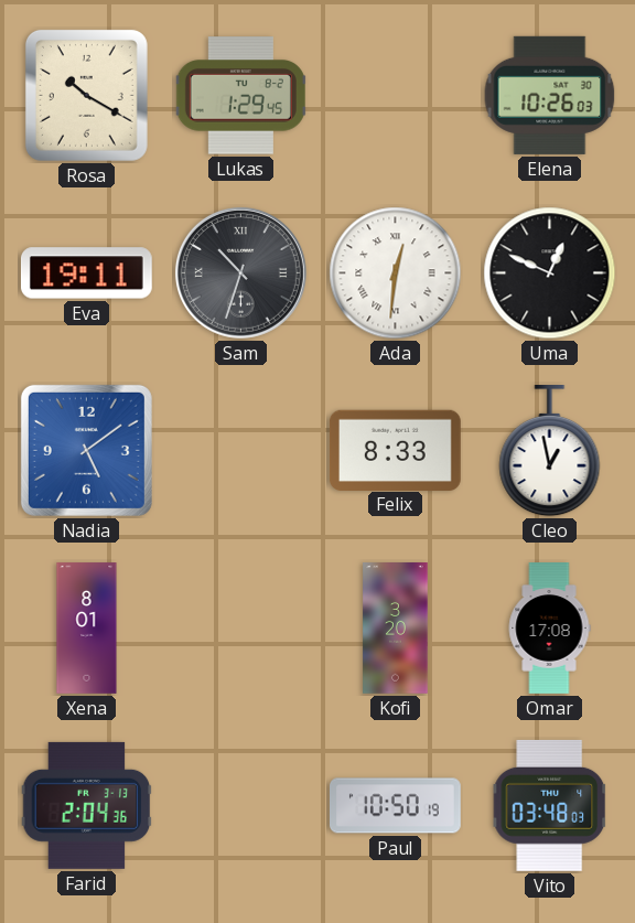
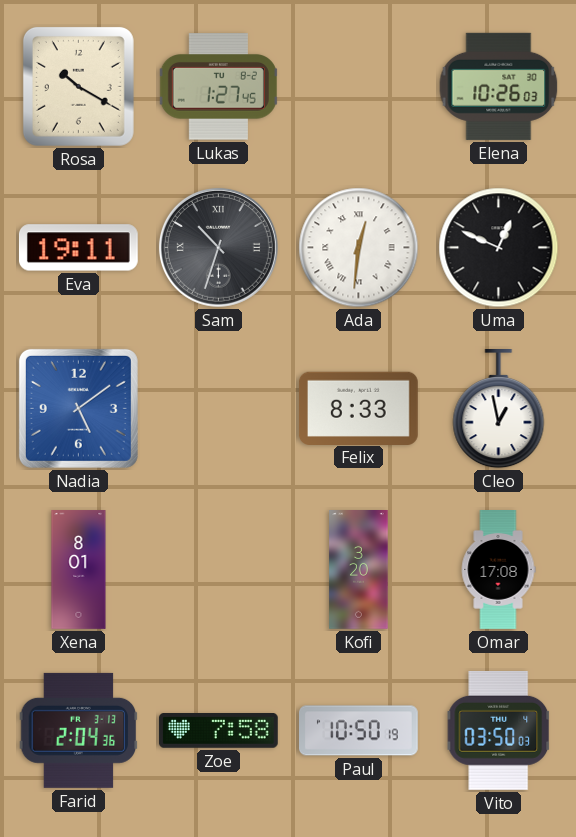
Lukas: 1:29 -> 1:27
Zoe: none -> 7:58
Vito: 03:48 -> 03:50
